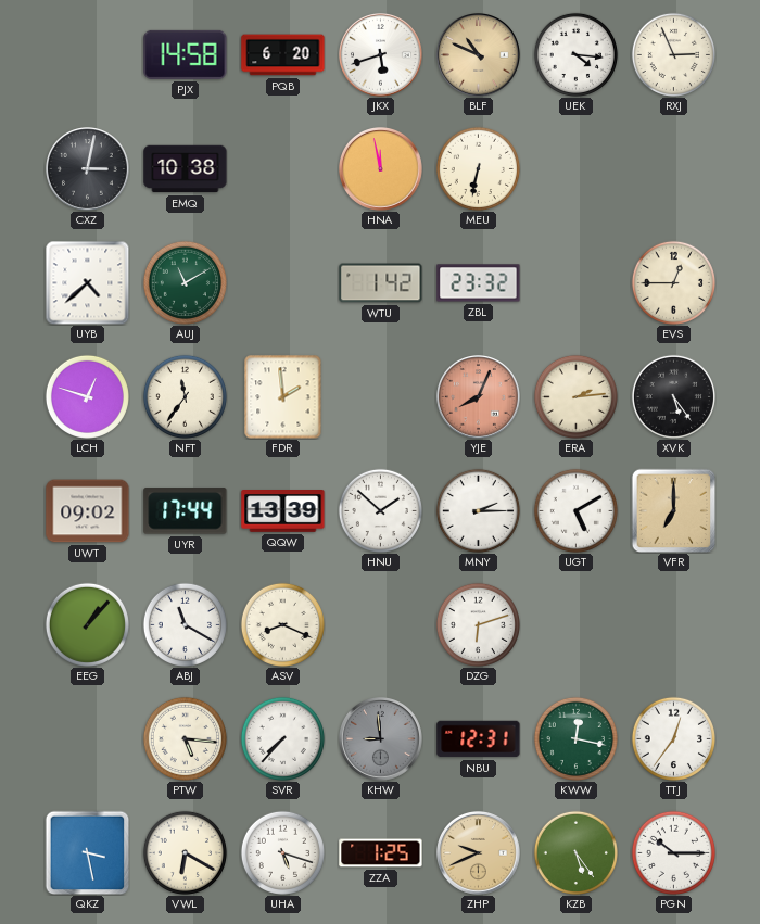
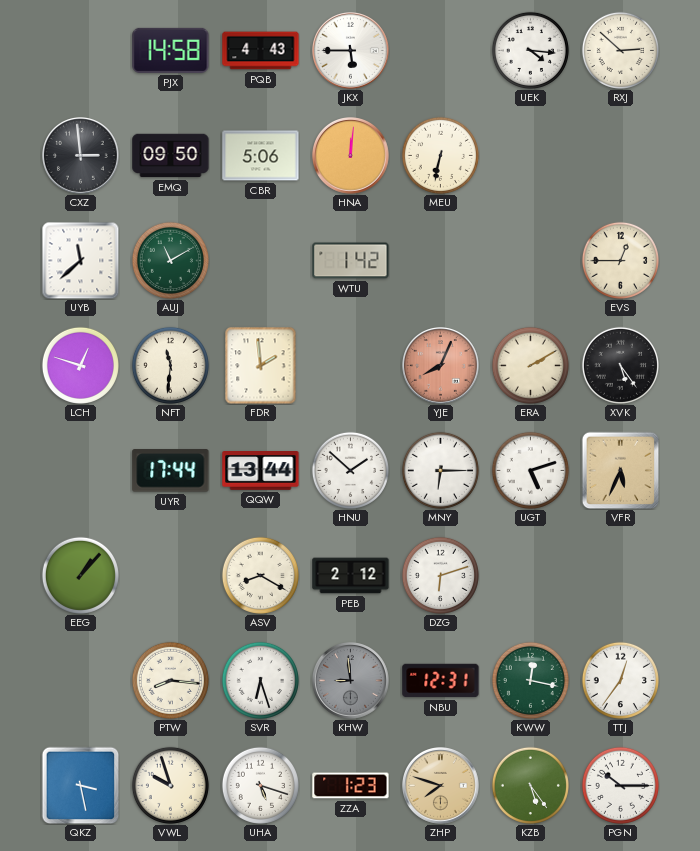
PQB: 6:20 -> 4:43
JKX: 5:42 -> 5:45
BLF: 10:49 -> none
RXJ: 2:56 -> 2:52
CXZ: 3:02 -> 2:59
EMQ: 10:38 -> 09:50
CBR: none -> 5:06
HNA: 11:58 -> 12:01
UYB: 4:38 -> 11:38
ZBL: 23:32 -> none
NFT: 11:36 -> 11:31
ERA: 2:14 -> 2:10
UWT: 09:02 -> none
QQW: 13:39 -> 13:44
MNY: 2:15 -> 6:15
UGT: 5:10 -> 5:12
VFR: 7:00 -> 5:34
ABJ: 11:20 -> none
ASV: 8:19 -> 8:20
PEB: none -> 2:12
PTW: 5:16 -> 8:16
SVR: 7:37 -> 6:27
VWL: 6:20 -> 9:57
ZZA: 1:25 -> 1:23
ZHP: 9:41 -> 7:48
